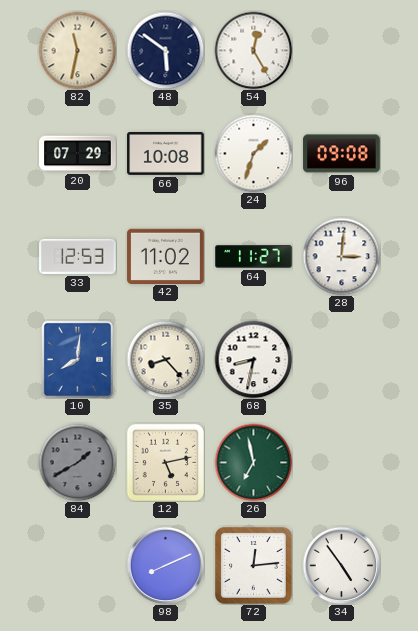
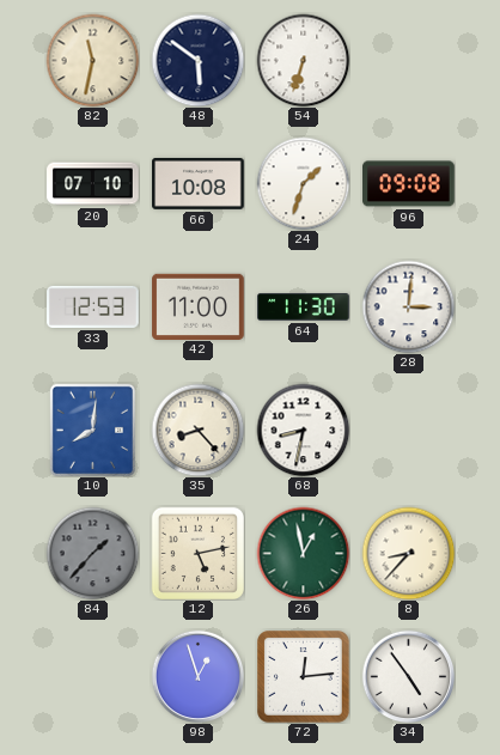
54: 12:25 -> 6:33
20: 07:29 -> 07:10
42: 11:02 -> 11:00
64: 11:27 -> 11:30
84: 1:40 -> 1:37
26: 6:58 -> 12:58
8: none -> 8:37
98: 8:11 -> 12:57
